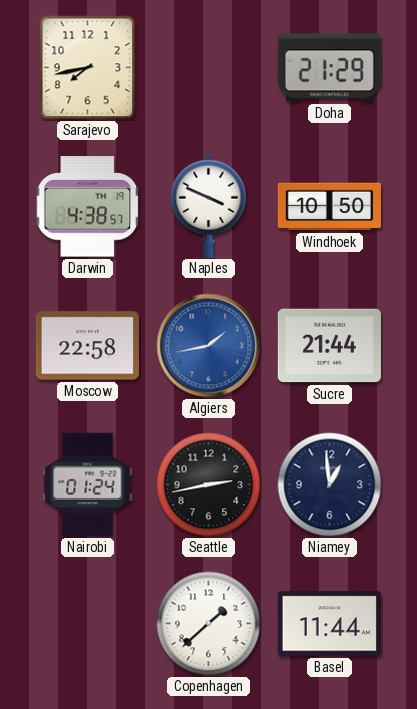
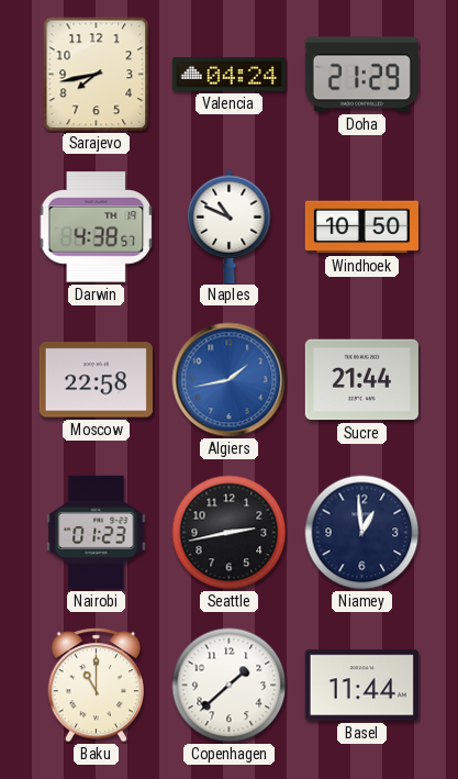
Valencia: none -> 04:24
Naples: 3:49 -> 10:49
Nairobi: 01:24 -> 01:23
Baku: none -> 11:00
